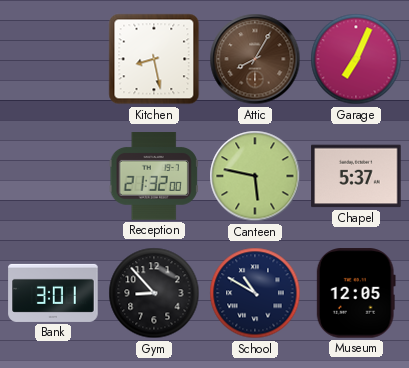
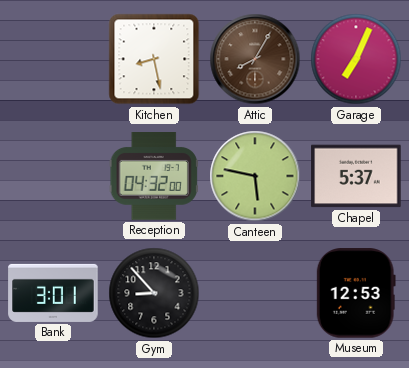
Reception: 21:32 -> 04:32
School: 10:50 -> none
Museum: 12:05 -> 12:53
